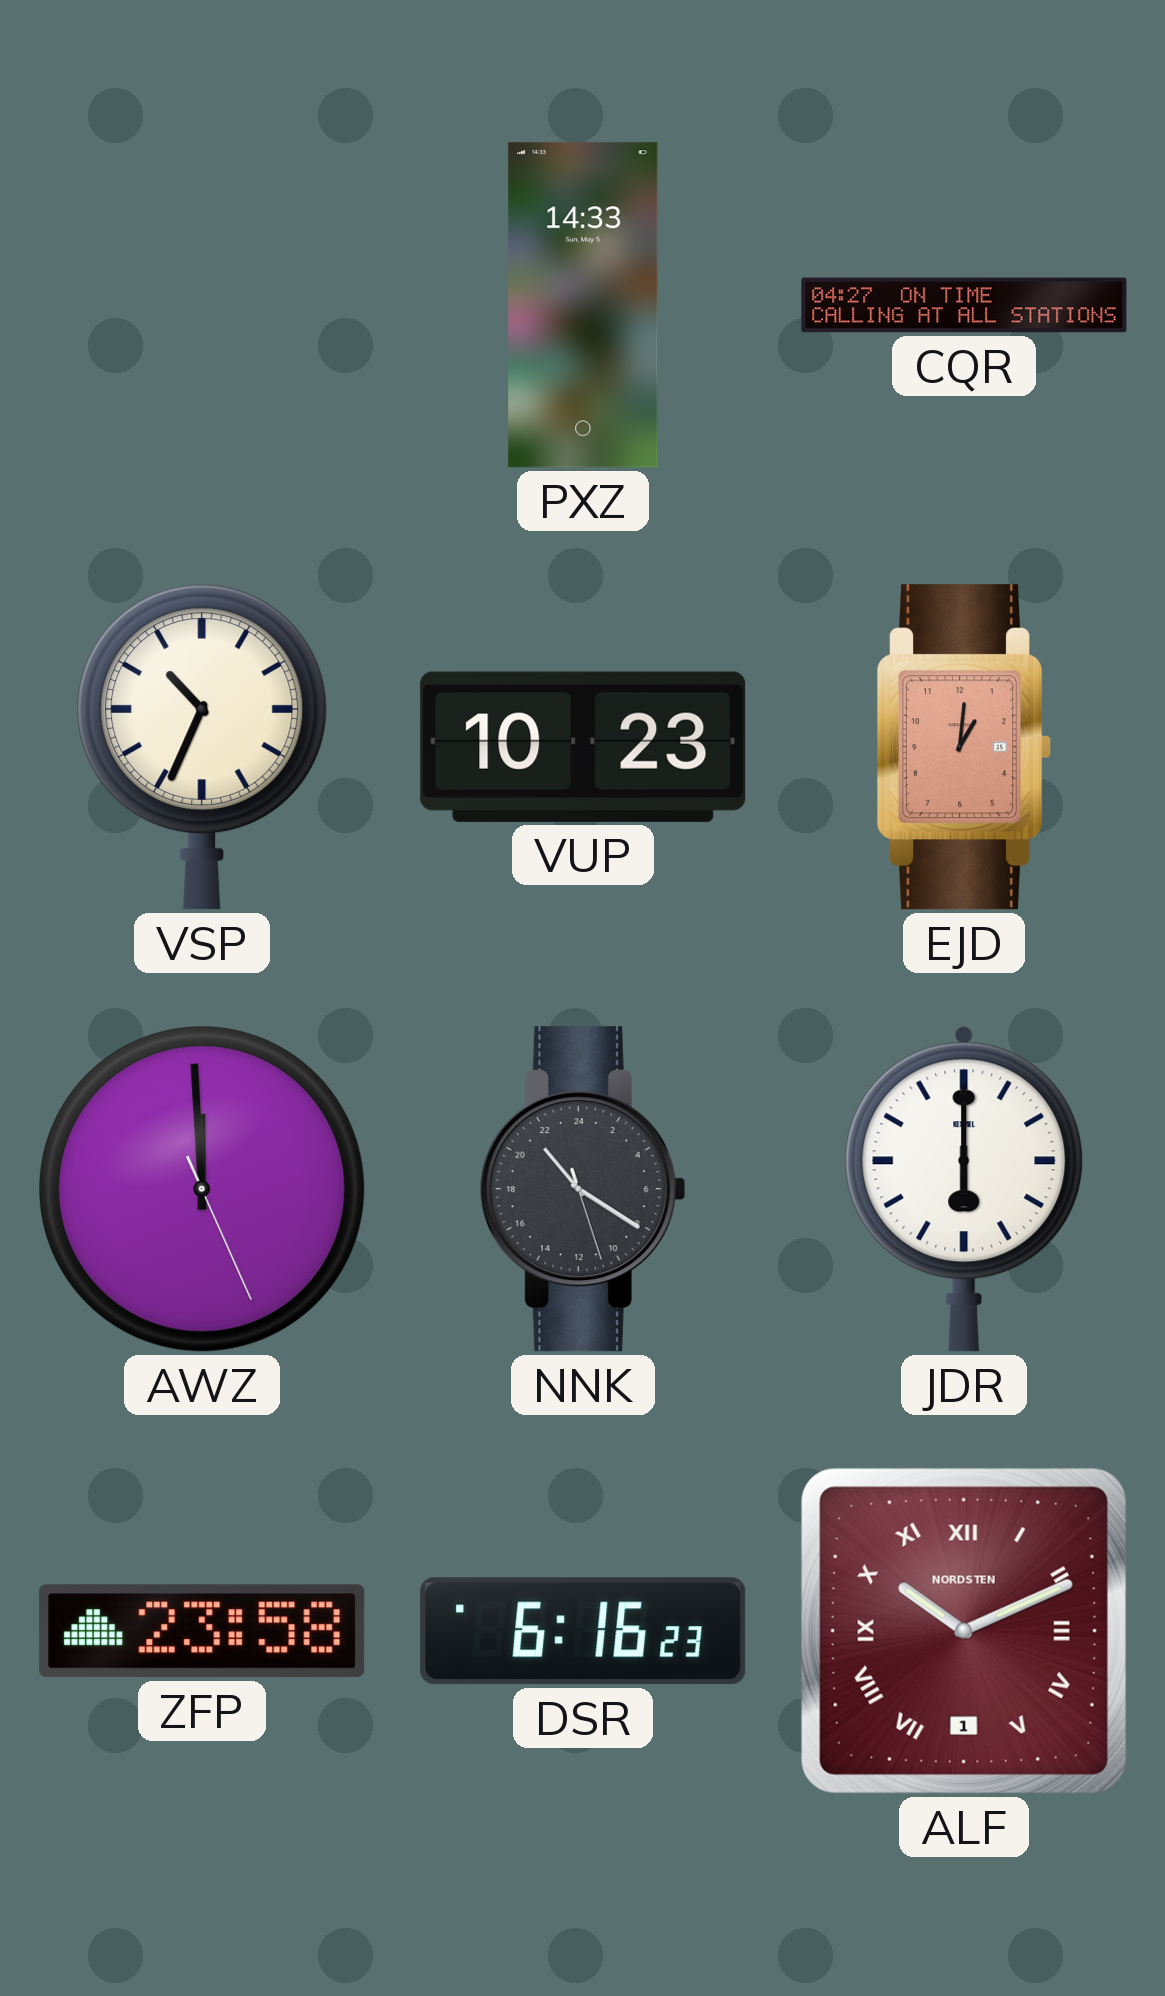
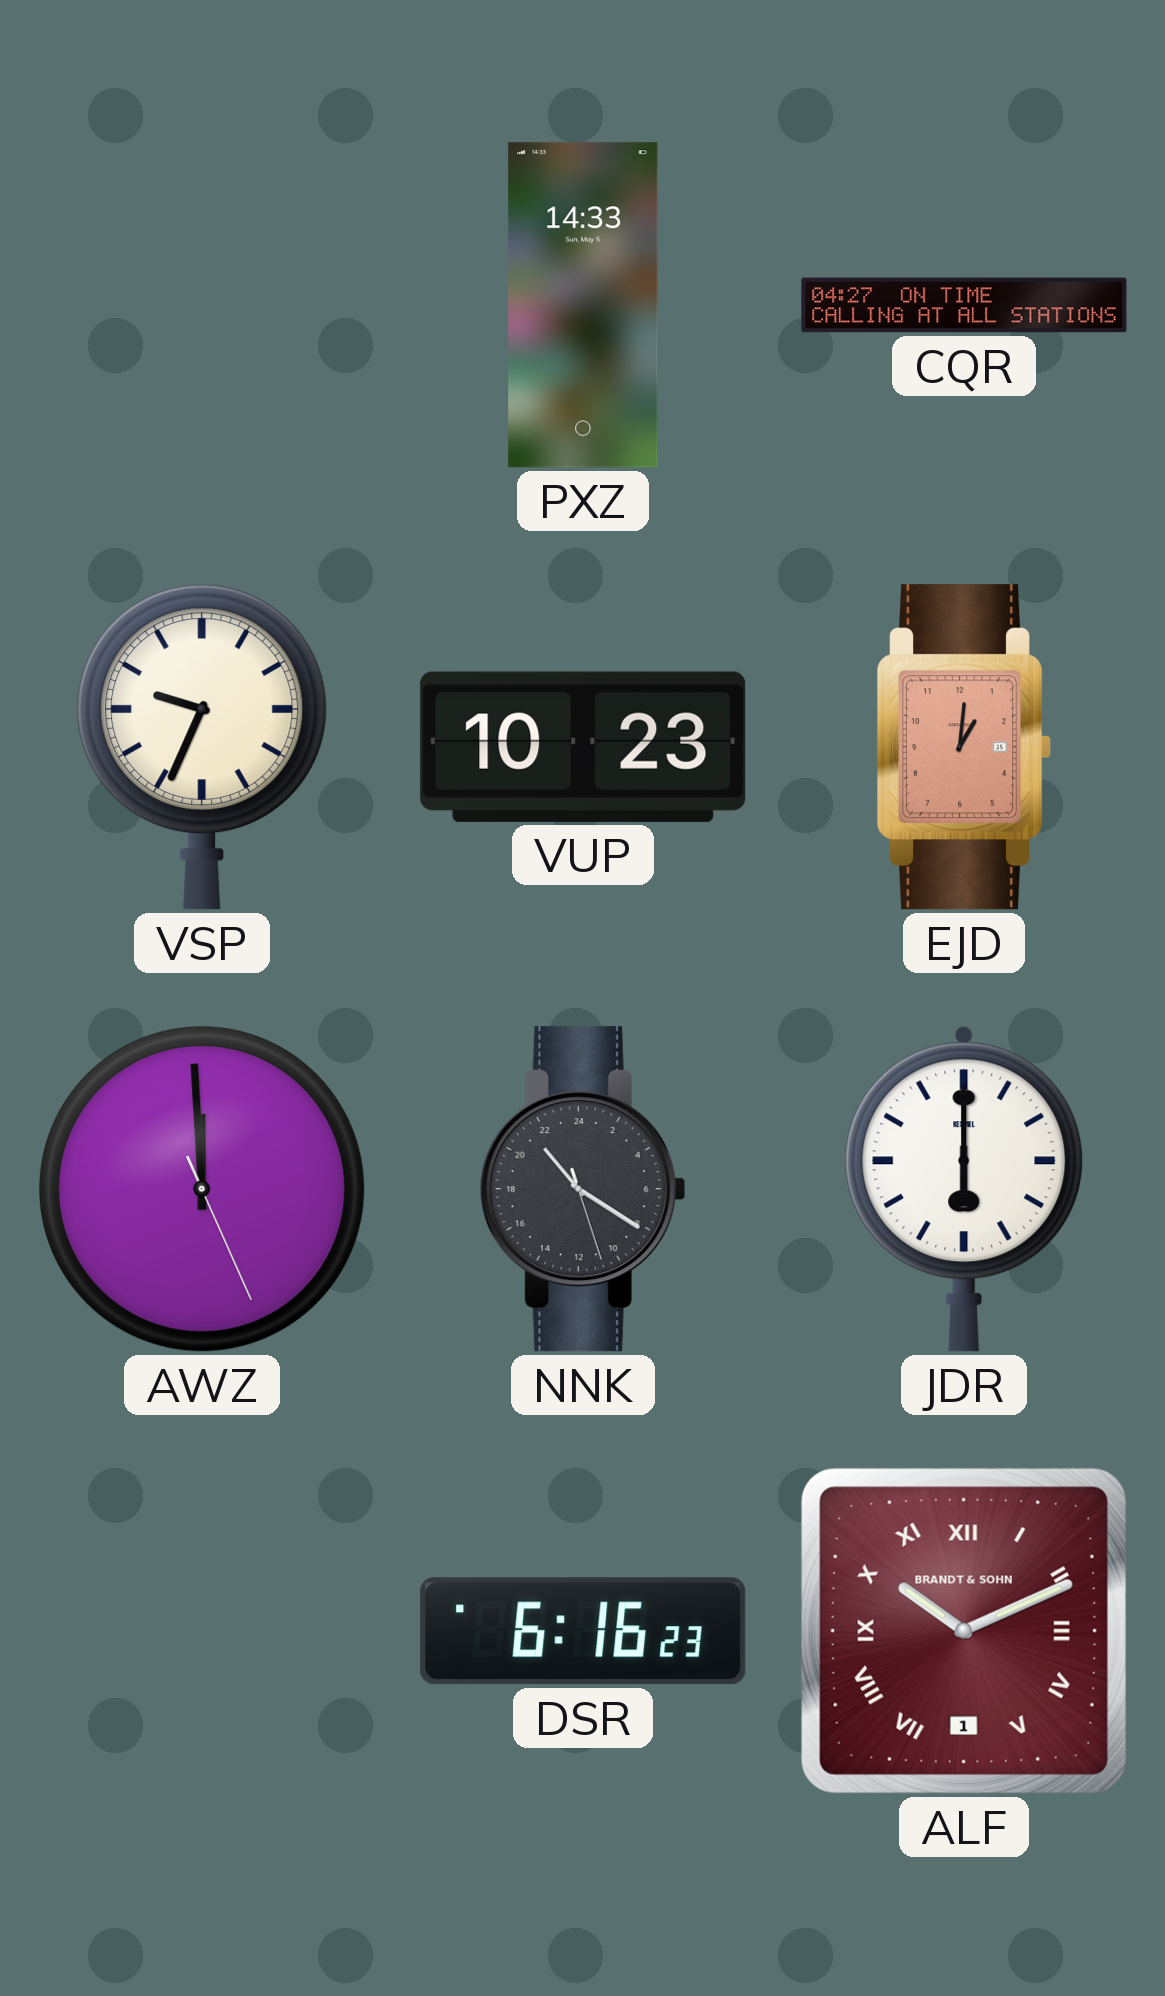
VSP: 10:34 -> 9:34
ZFP: 23:58 -> none
ALF brand: NORDSTEN -> BRANDT & SOHN
